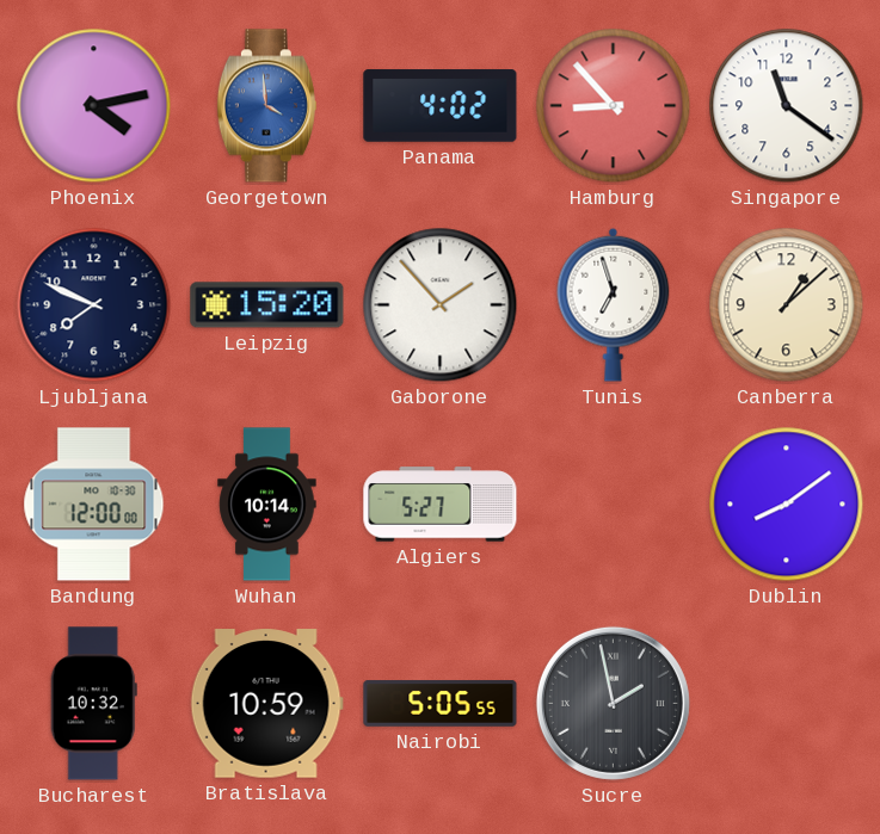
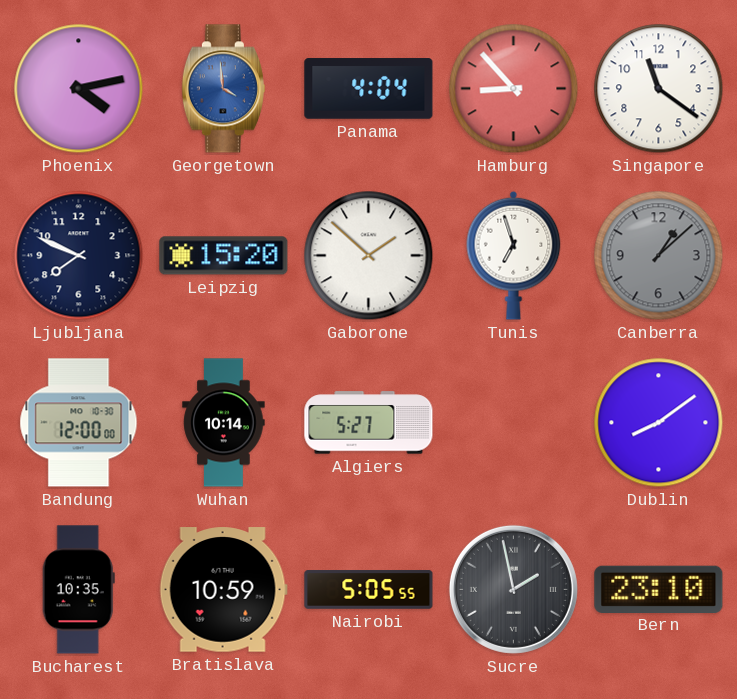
Panama: 4:02 -> 4:04
Gaborone: 1:53 -> 1:52
Canberra dial: cream -> grey
Bucharest: 10:32 -> 10:35
Bern: none -> 23:10
